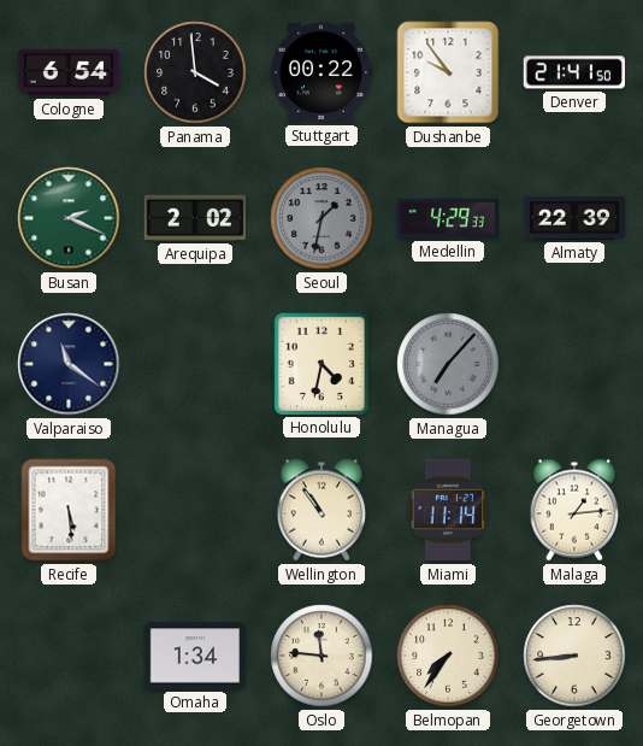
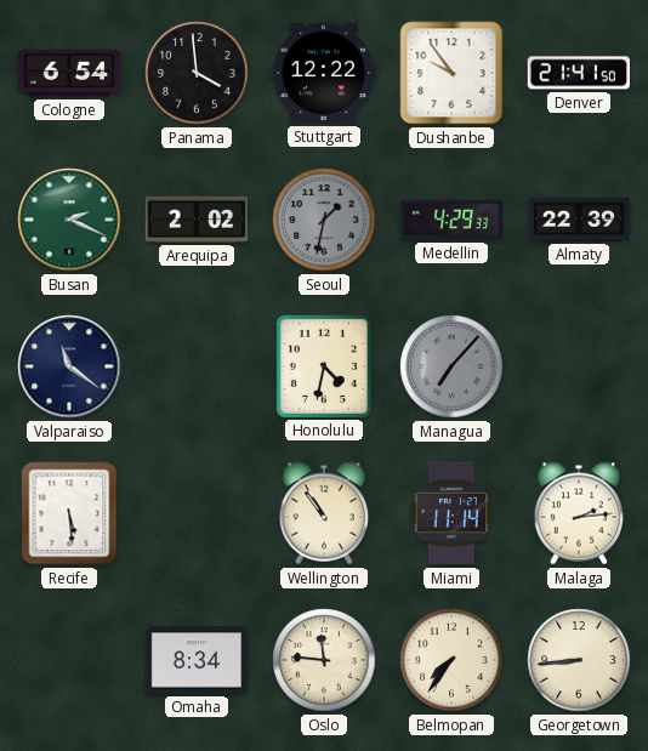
Stuttgart: 00:22 -> 12:22
Malaga: 1:14 -> 2:14
Omaha: 1:34 -> 8:34
